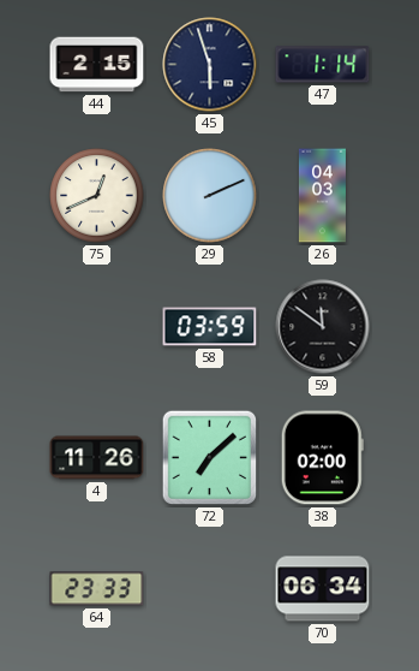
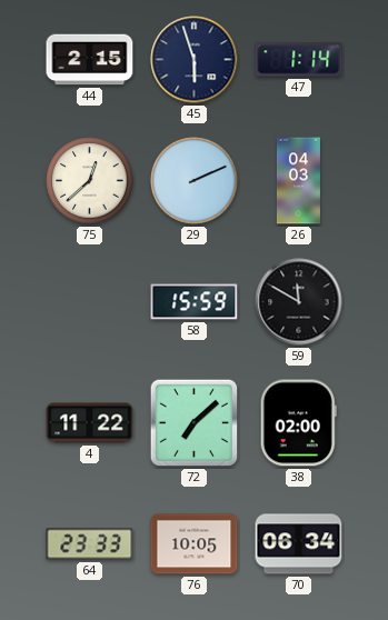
75: 12:41 -> 12:38
58: 03:59 -> 15:59
59: 11:51 -> 11:50
4: 11:26 -> 11:22
76: none -> 10:05
